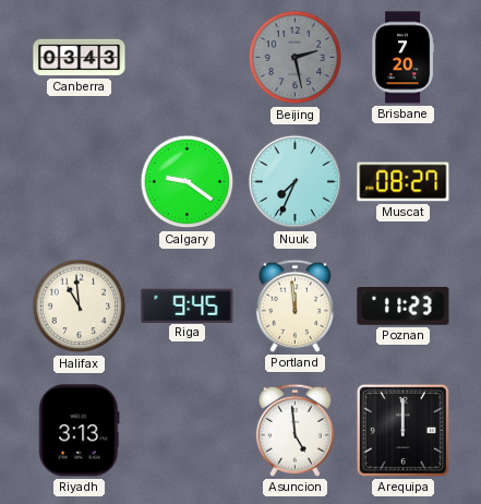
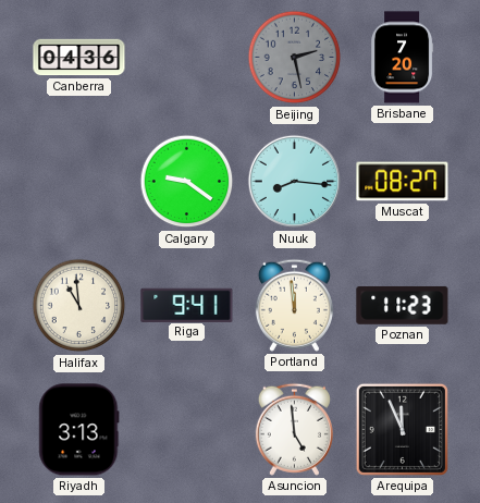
Canberra: 03:43 -> 04:36
Nuuk: 7:34 -> 8:16
Riga: 9:45 -> 9:41
Arequipa: 12:00 -> 11:56
